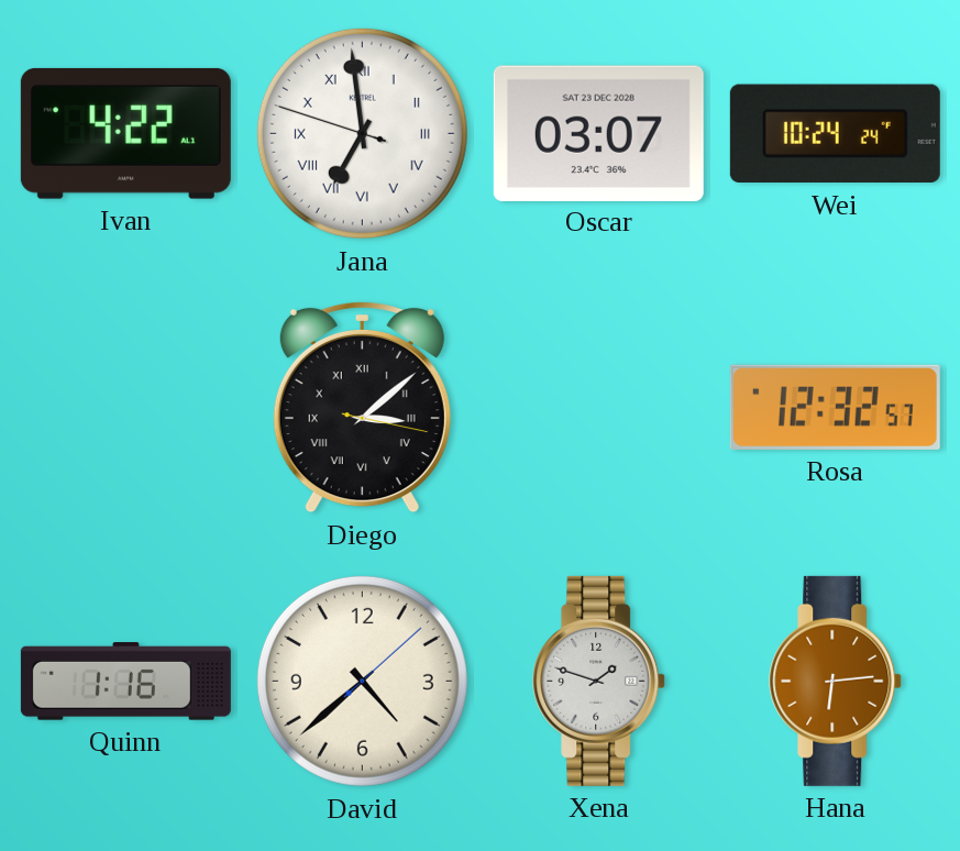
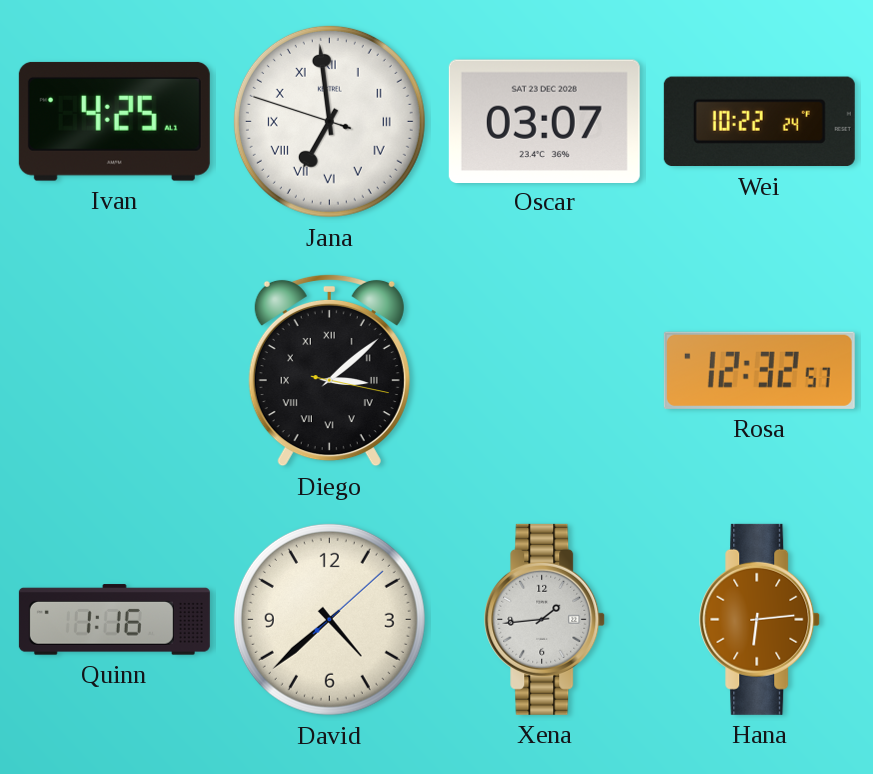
Ivan: 4:22 -> 4:25
Wei: 10:24 -> 10:22
Xena: 1:48 -> 1:44
